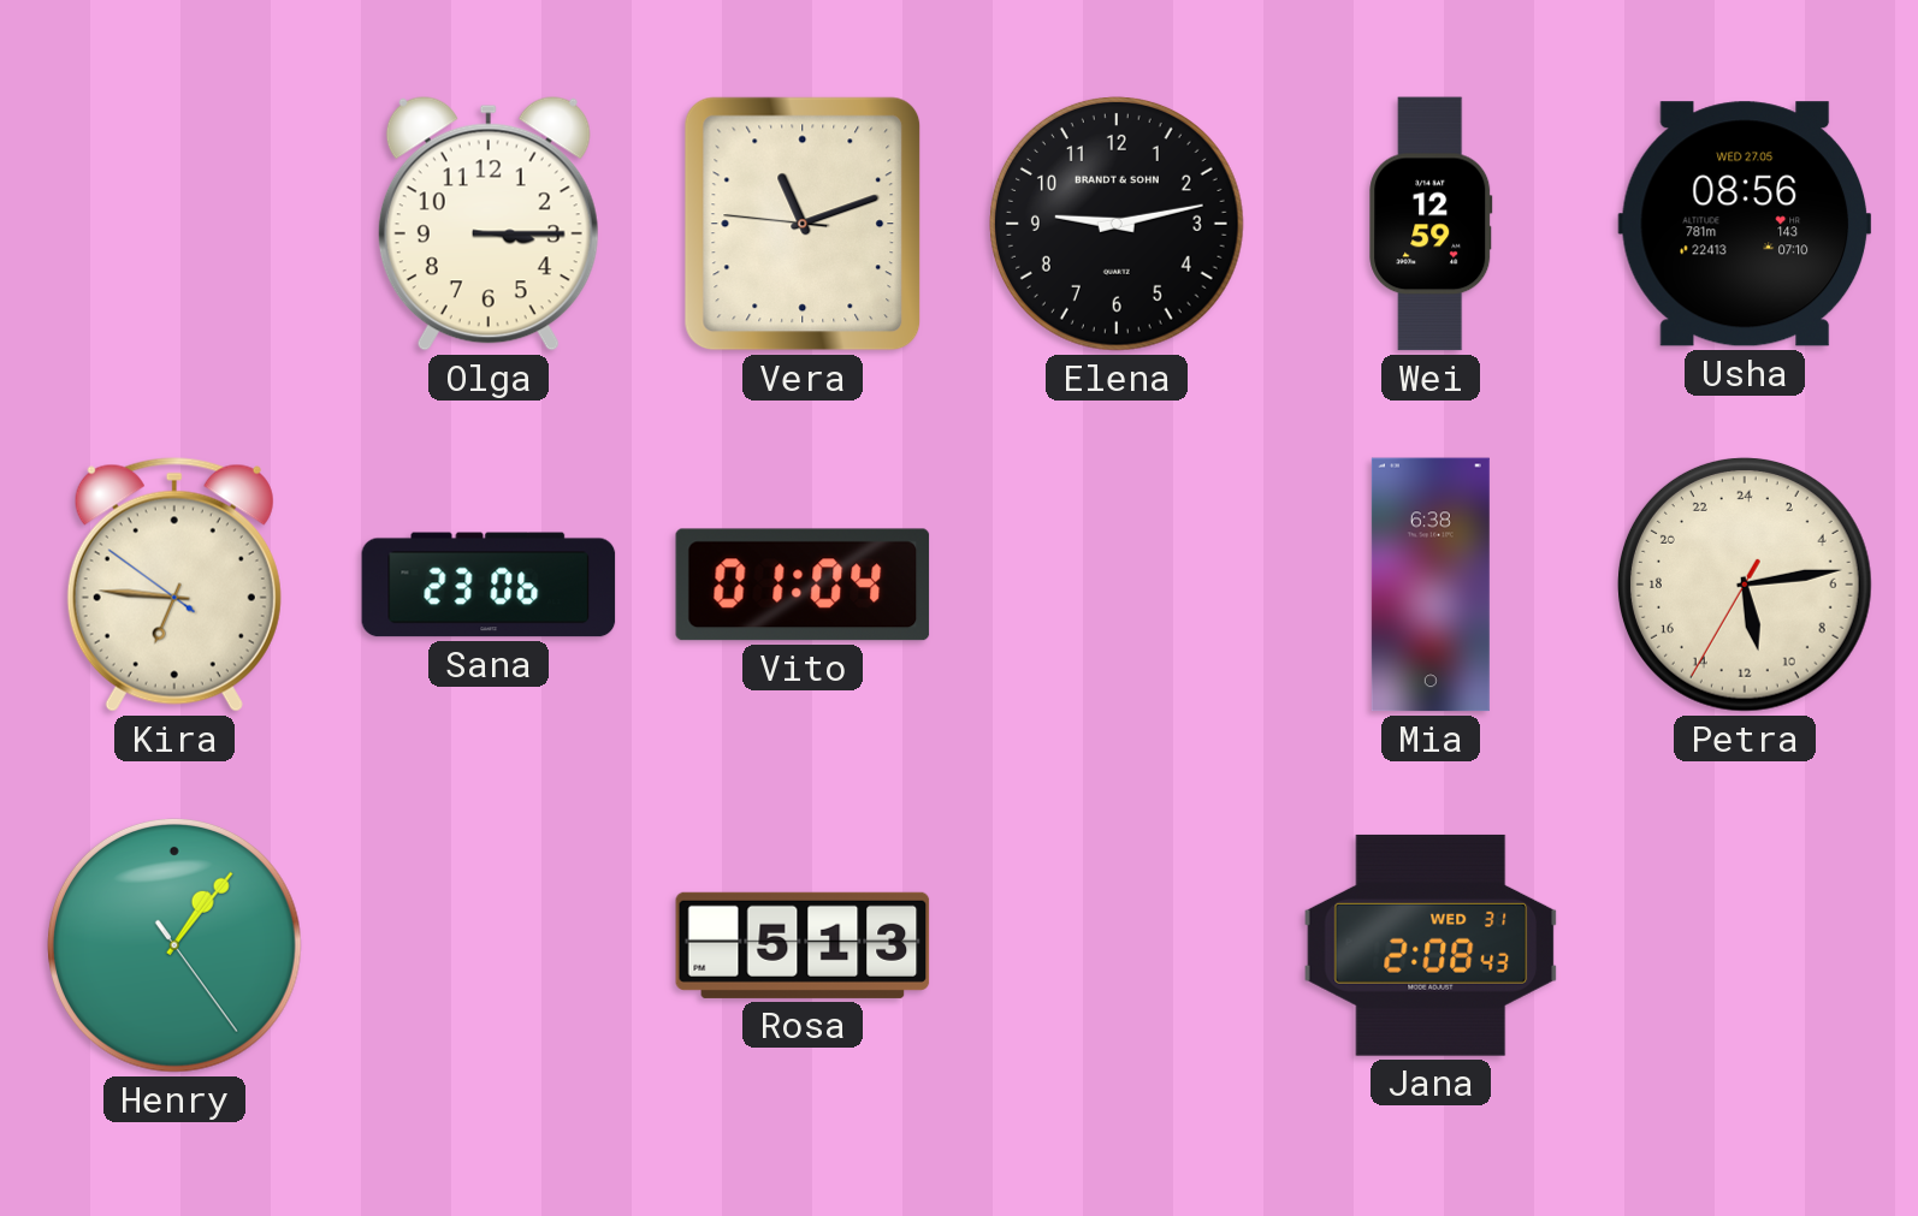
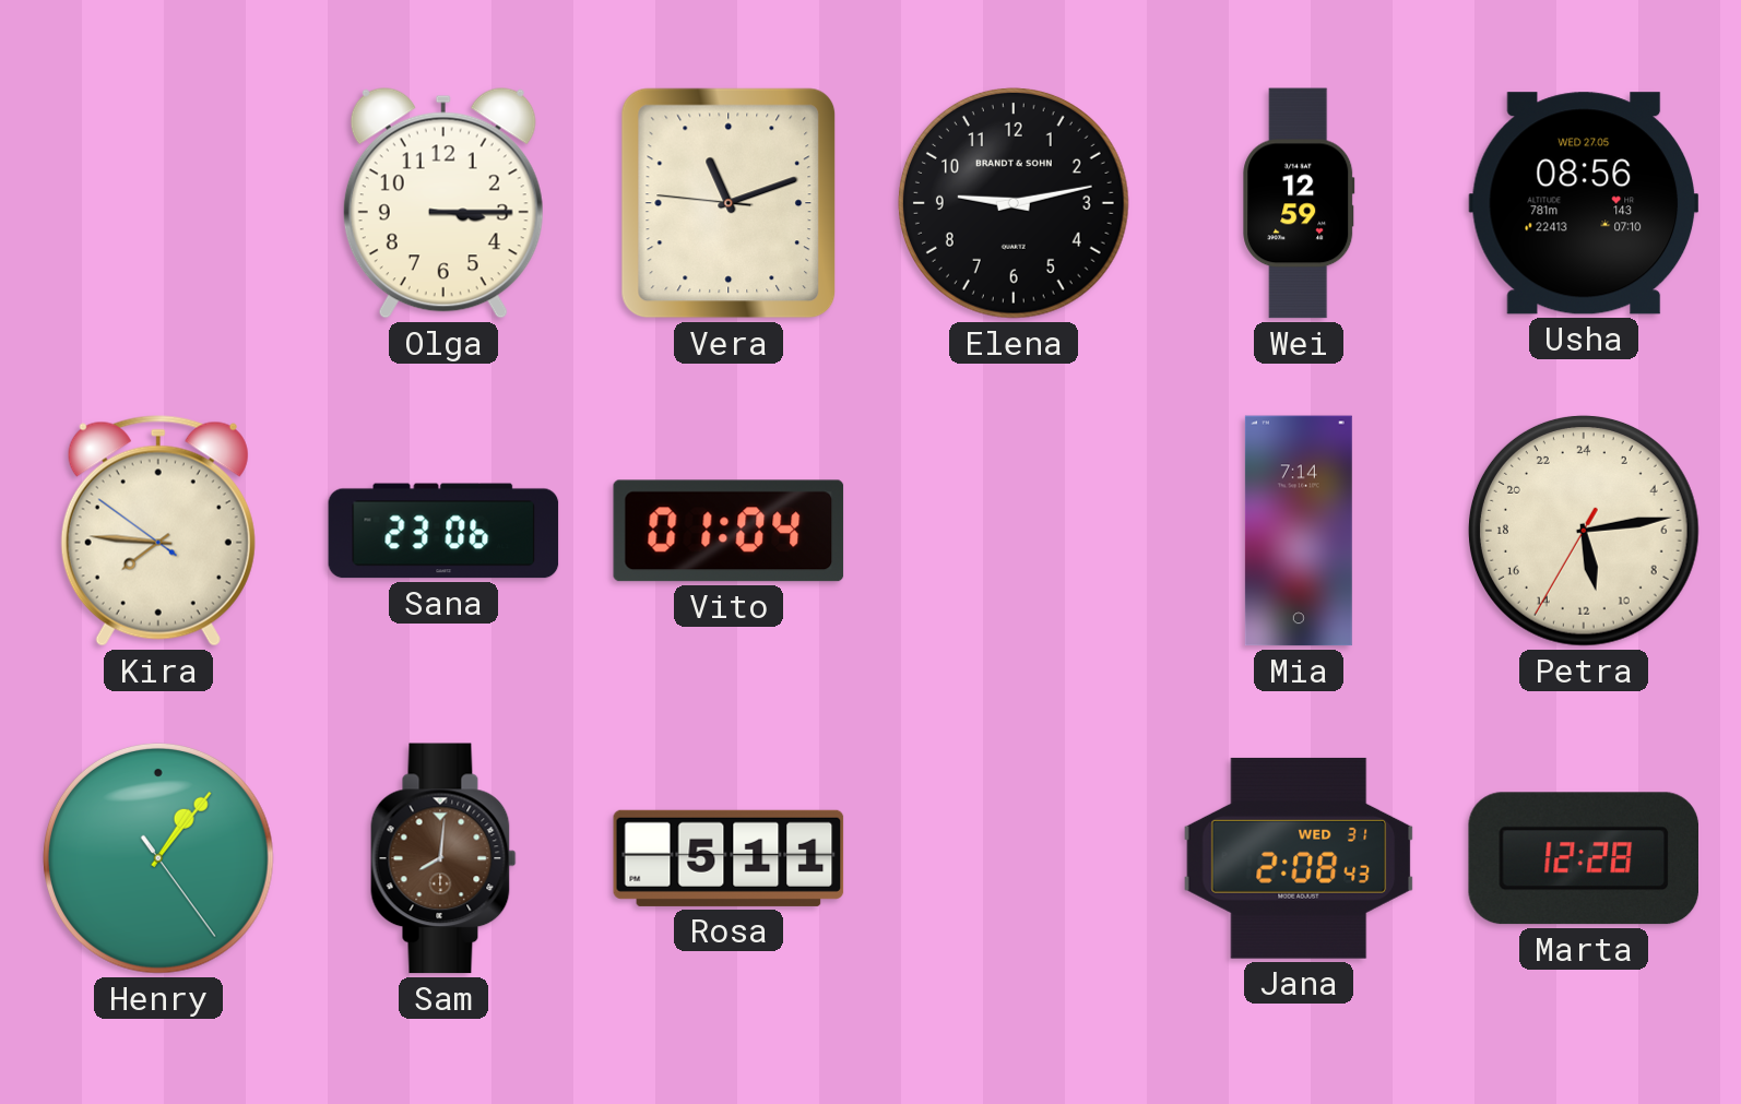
Kira: 6:45 -> 7:45
Mia: 6:38 -> 7:14
Sam: none -> 8:01
Rosa: 5:13 -> 5:11
Marta: none -> 12:28
